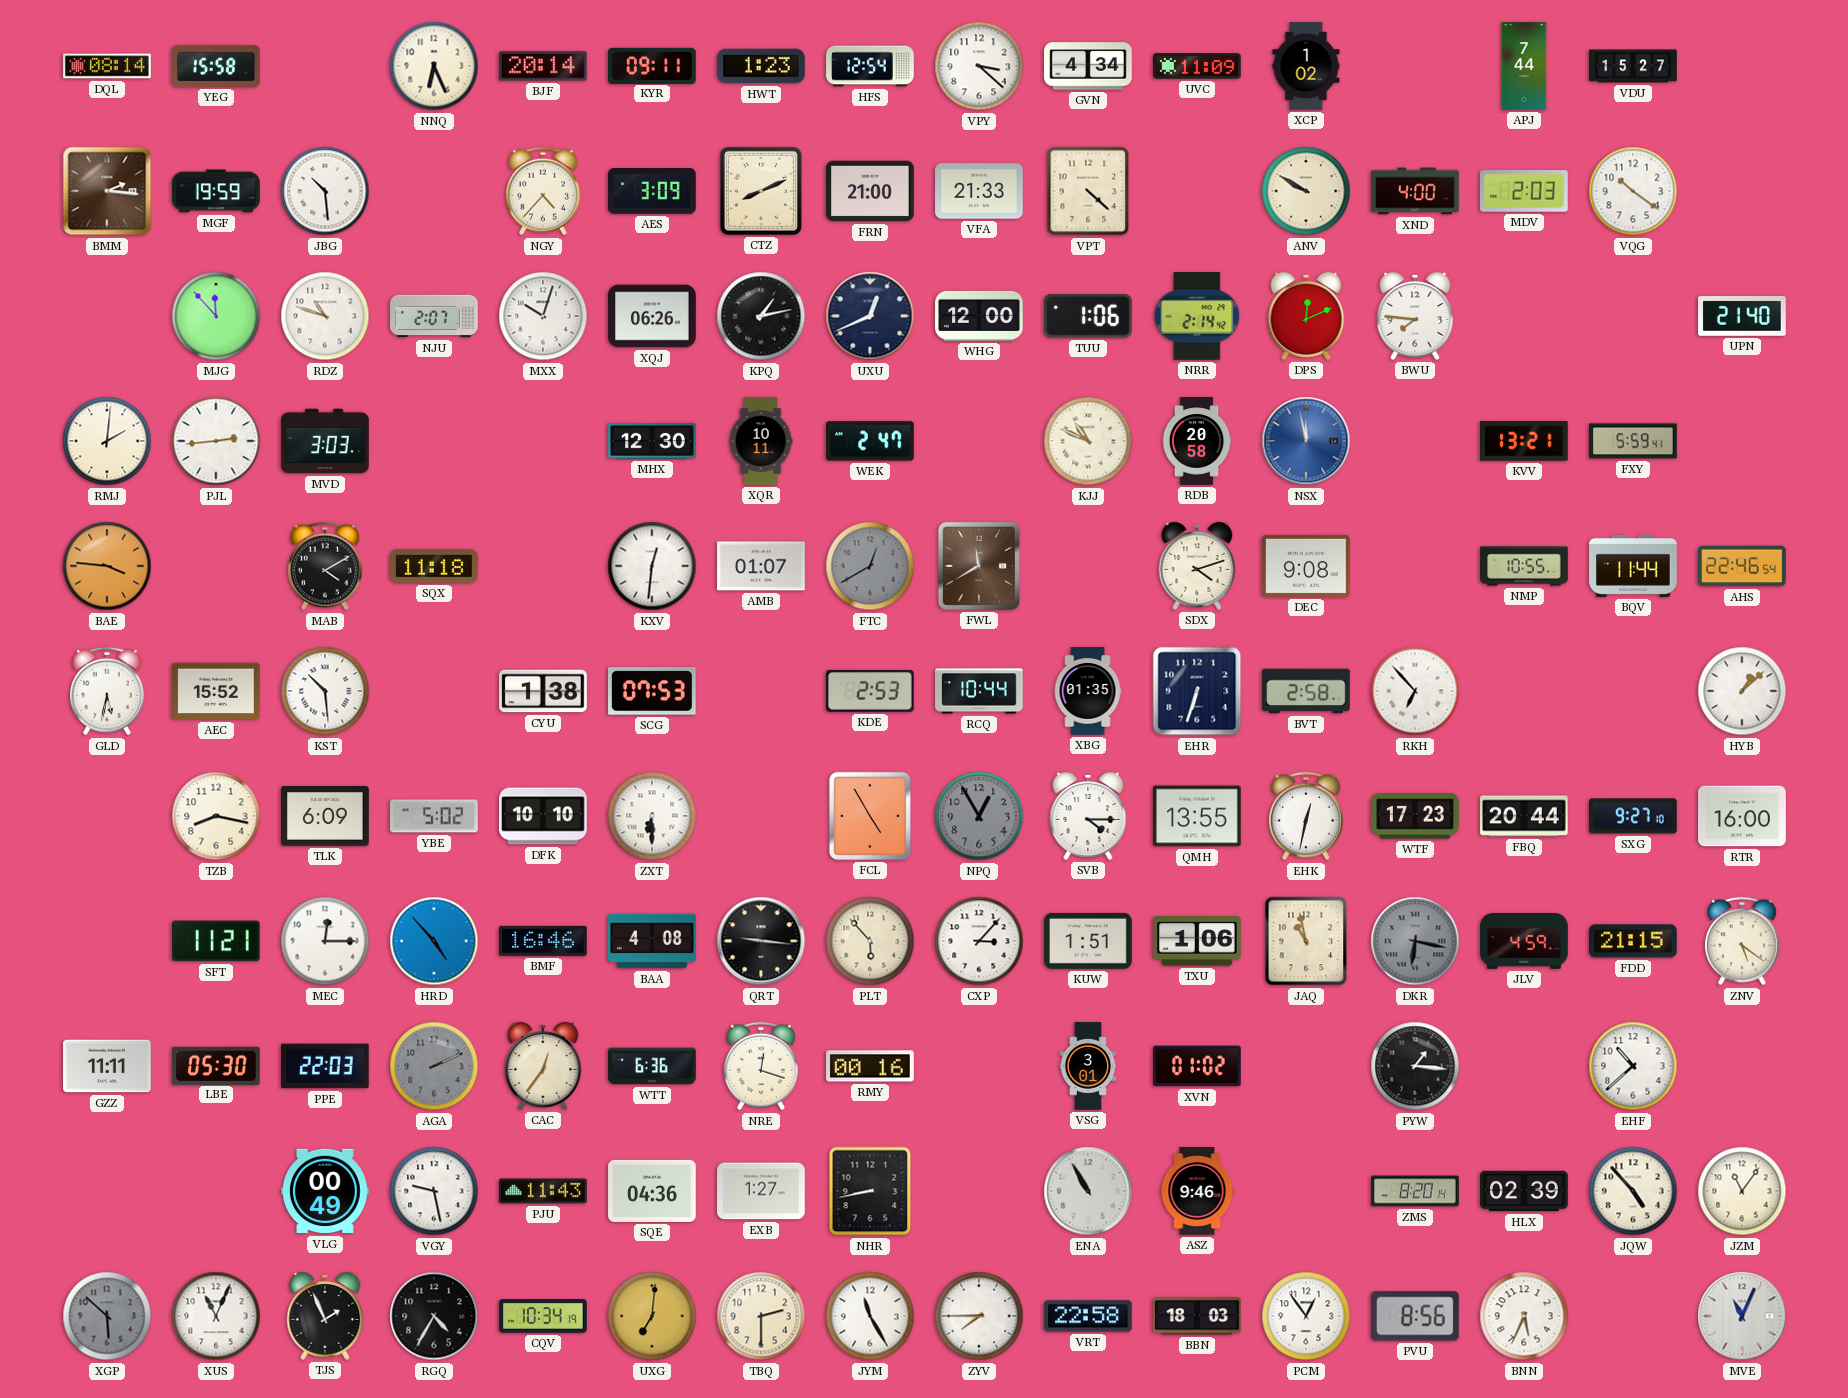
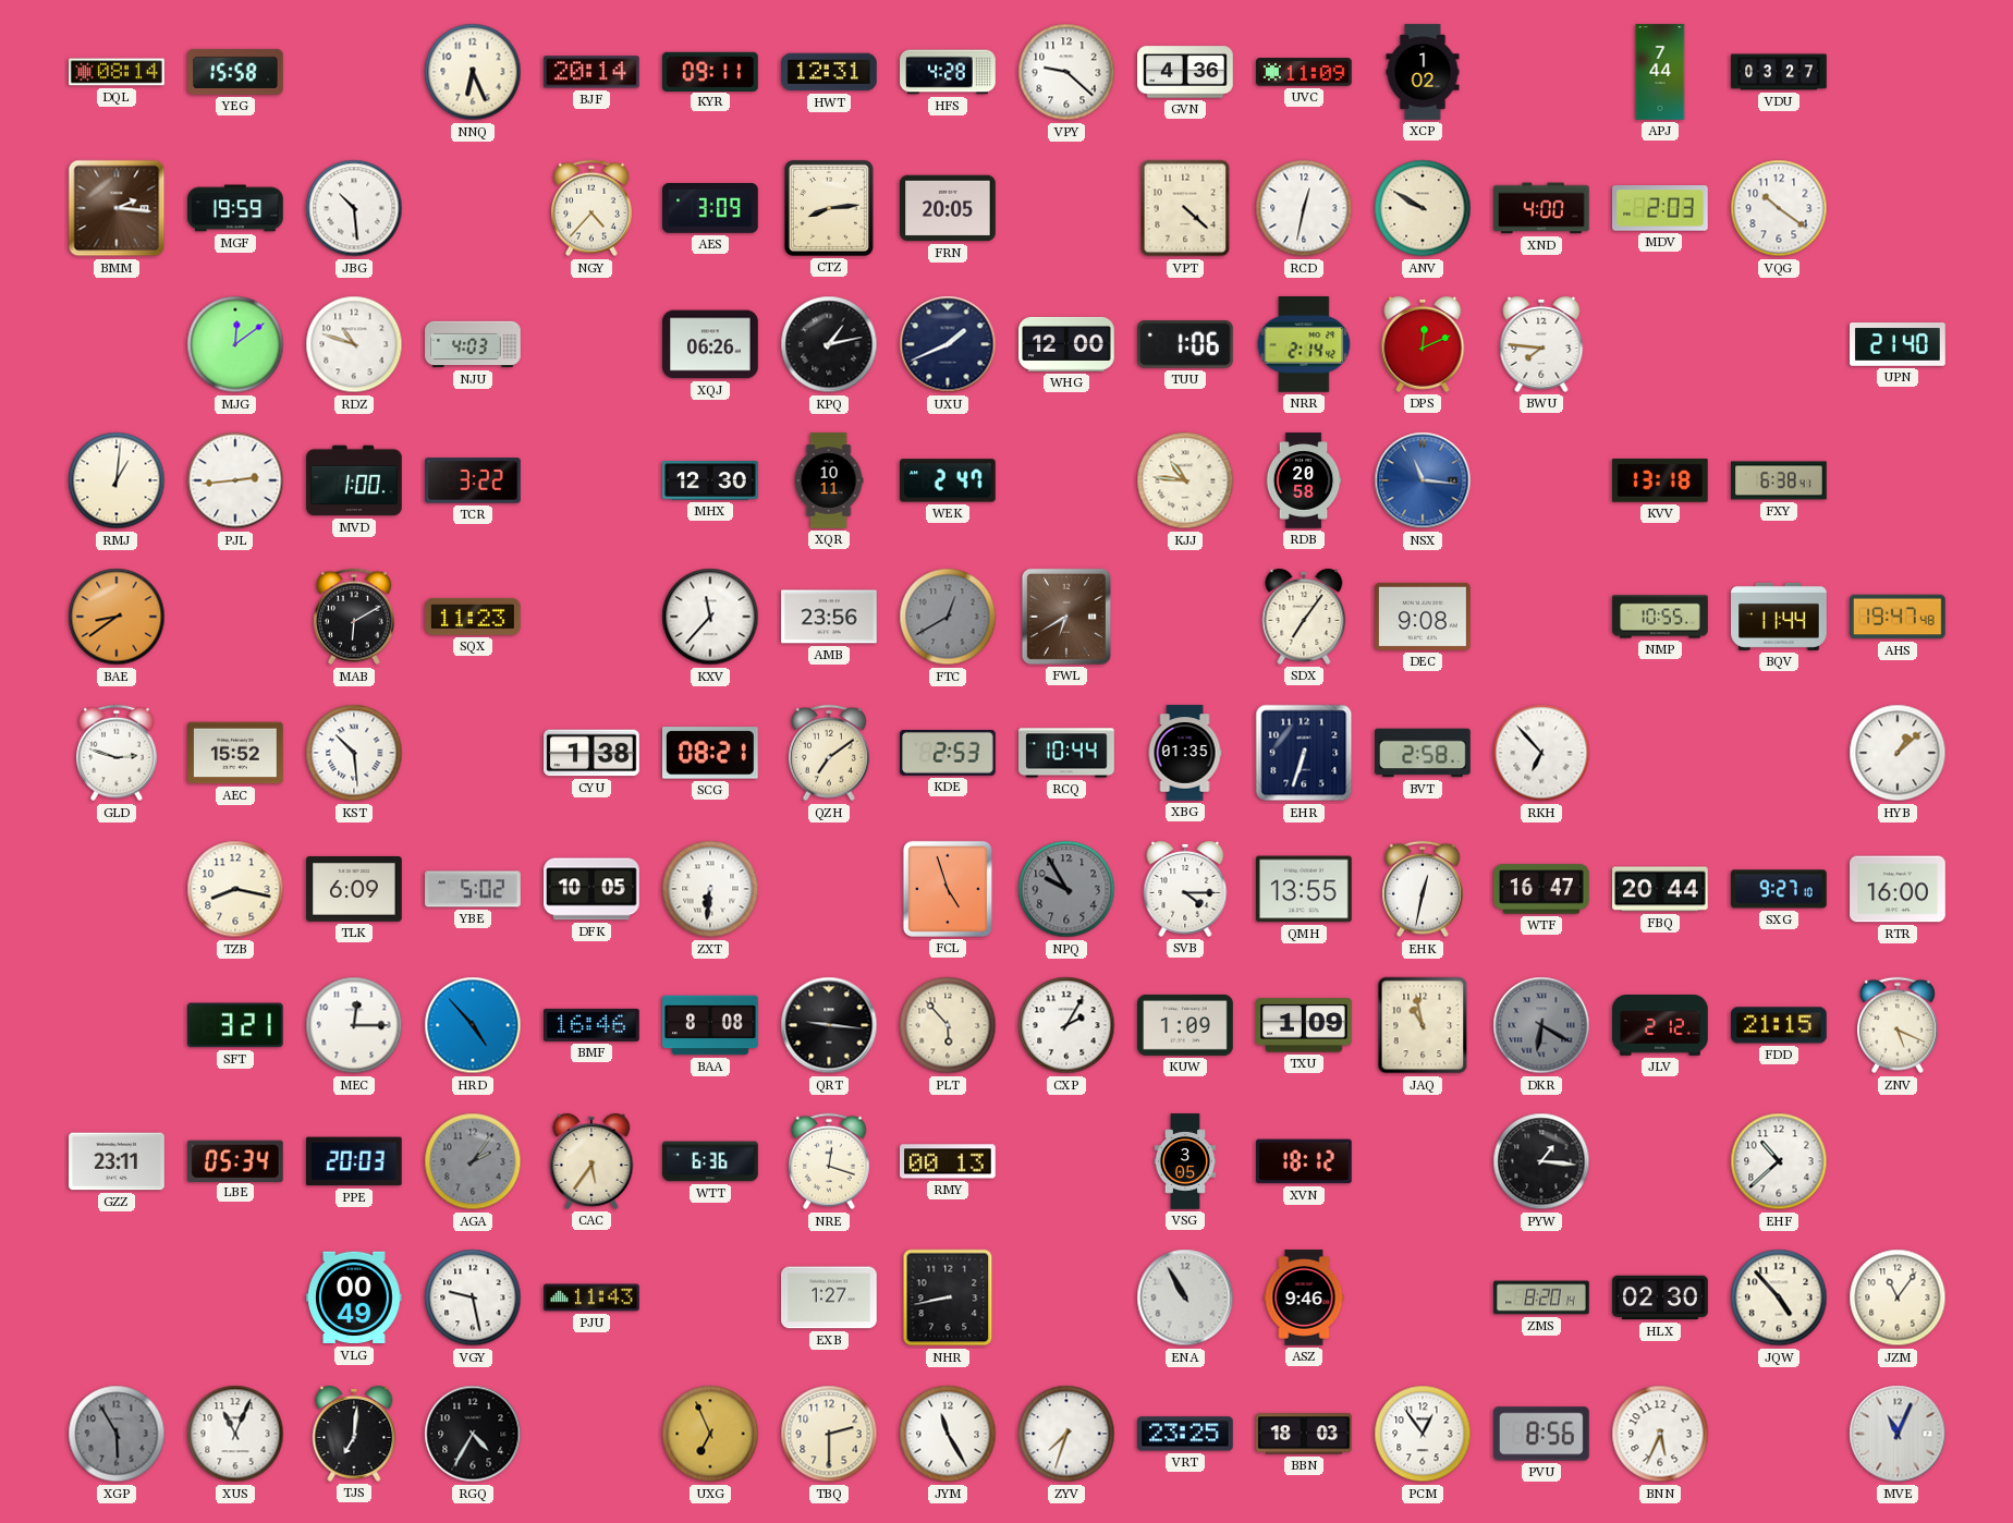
HWT: 1:23 -> 12:31
HFS: 12:54 -> 4:28
VPY: 3:22 -> 9:22
GVN: 4:34 -> 4:36
VDU: 15:27 -> 03:27
CTZ: 8:11 -> 8:14
FRN: 21:00 -> 20:05
VFA: 21:33 -> none
RCD: none -> 12:32
MJG: 11:53 -> 12:09
NJU: 2:07 -> 4:03
MXX: 10:03 -> none
UXU: 12:41 -> 1:41
RMJ: 2:01 -> 1:01
MVD: 3:03 -> 1:00
TCR: none -> 3:22
KJJ: 10:49 -> 10:46
NSX: 11:58 -> 11:16
KVV: 13:21 -> 13:18
FXY: 5:59 -> 6:38
BAE: 3:46 -> 8:39
MAB: 4:10 -> 6:10
SQX: 11:18 -> 11:23
KXV: 12:31 -> 11:37
AMB: 01:07 -> 23:56
FWL: 11:40 -> 6:40
SDX: 4:12 -> 7:06
AHS: 22:46 -> 19:47
GLD: 5:32 -> 2:48
SCG: 07:53 -> 08:21
QZH: none -> 7:09
DFK: 10:10 -> 10:05
ZXT: 6:30 -> 6:31
FCL: 4:55 -> 4:57
NPQ: 12:55 -> 9:55
WTF: 17:23 -> 16:47
SFT: 11:21 -> 3:21
BAA: 4:08 -> 8:08
CXP: 3:07 -> 2:05
KUW: 1:51 -> 1:09
TXU: 1:06 -> 1:09
DKR: 6:17 -> 6:20
JLV: 4:59 -> 2:12
ZNV: 5:21 -> 5:19
GZZ: 11:11 -> 23:11
LBE: 05:30 -> 05:34
PPE: 22:03 -> 20:03
AGA: 2:11 -> 2:06
CAC: 12:36 -> 5:36
RMY: 00:16 -> 00:13
VSG: 3:01 -> 3:05
XVN: 01:02 -> 18:12
SQE: 04:36 -> none
HLX: 02:39 -> 02:30
XGP: 5:52 -> 5:55
TJS: 1:56 -> 7:01
CQV: 10:34 -> none
UXG: 7:01 -> 6:56
ZYV: 7:45 -> 7:33
VRT: 22:58 -> 23:25
